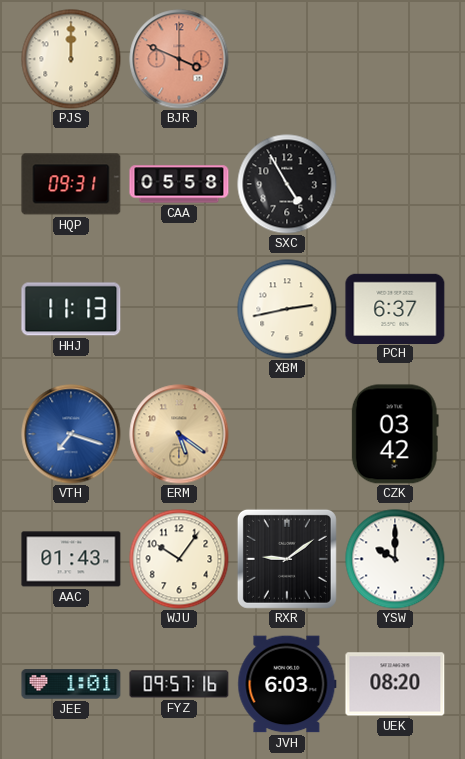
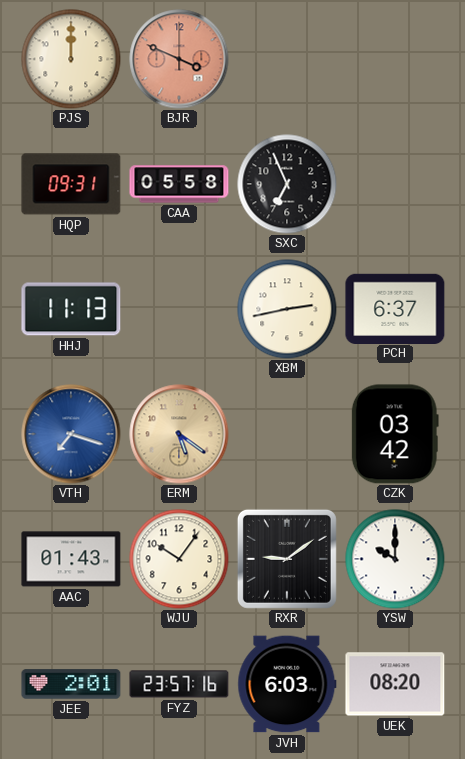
SXC: 4:55 -> 6:56
JEE: 1:01 -> 2:01
FYZ: 09:57 -> 23:57
